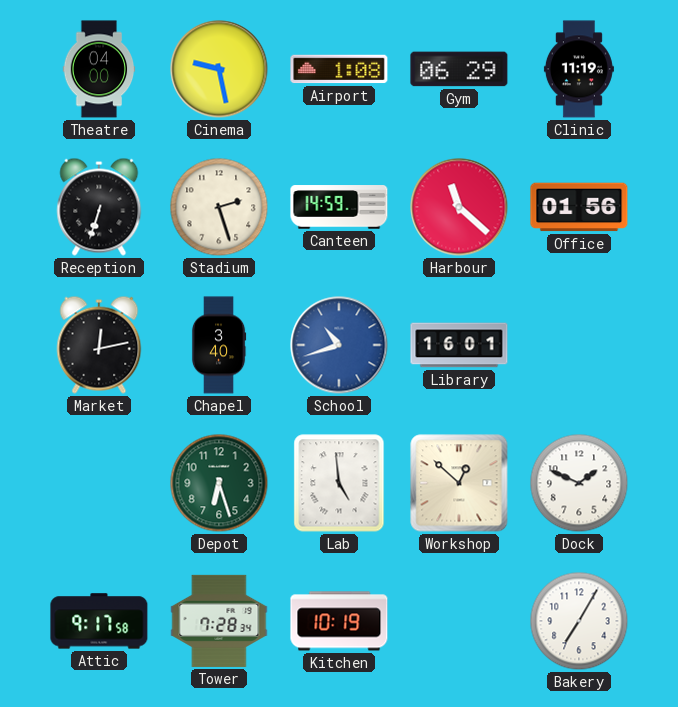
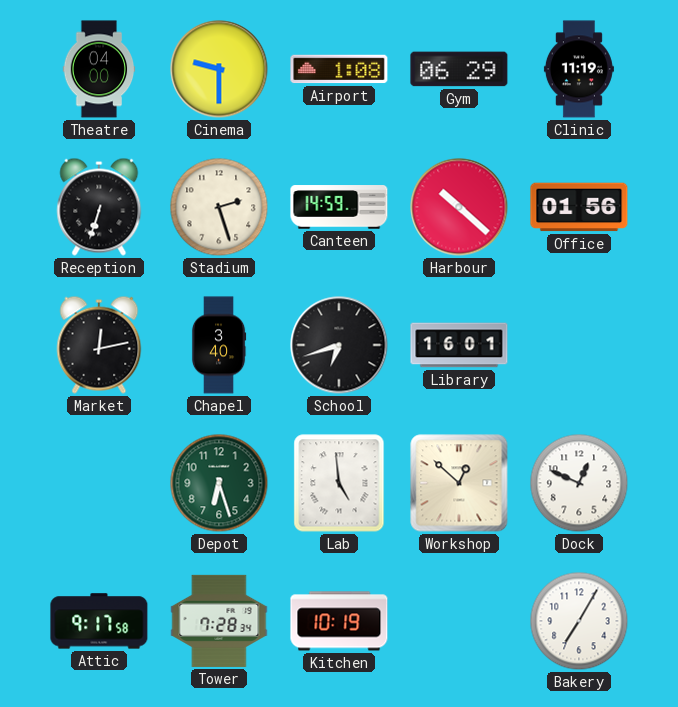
Cinema: 9:28 -> 9:30
Harbour: 11:22 -> 10:22
School: 10:42 -> 6:42
School dial: blue -> black
Dock: 1:49 -> 12:49
